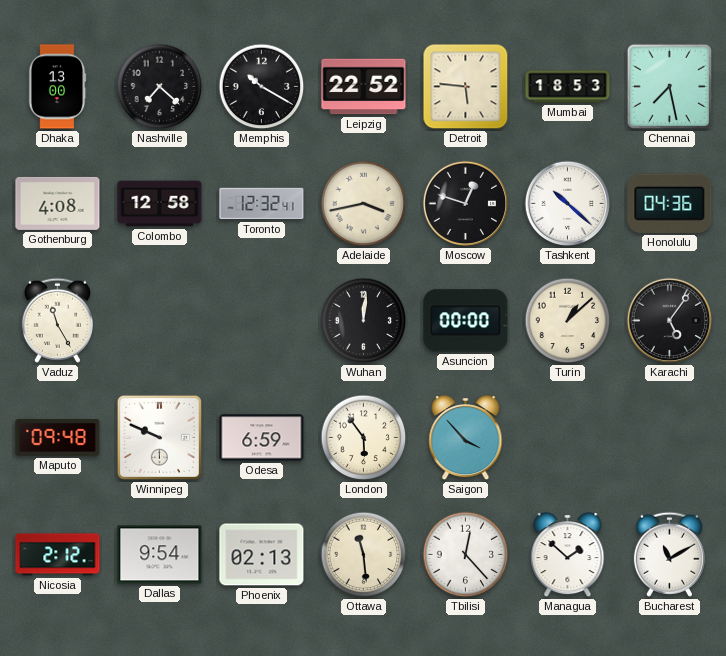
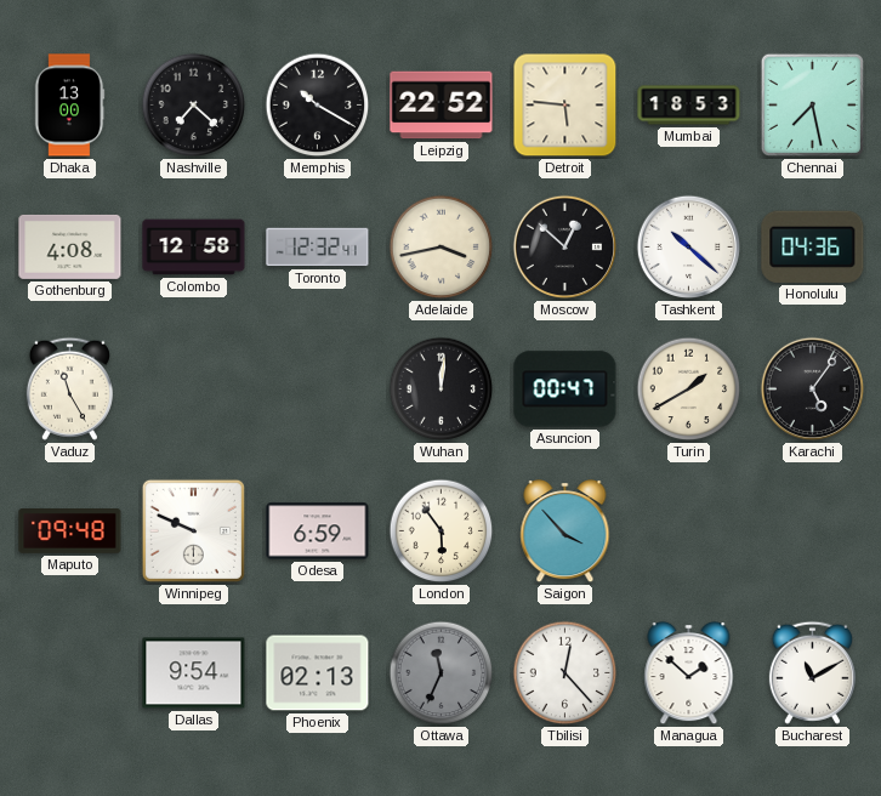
Moscow: 12:48 -> 12:52
Asuncion: 00:00 -> 00:47
Turin: 1:08 -> 1:40
Nicosia: 2:12 -> none
Ottawa: 11:29 -> 11:34
Ottawa dial: cream -> grey
